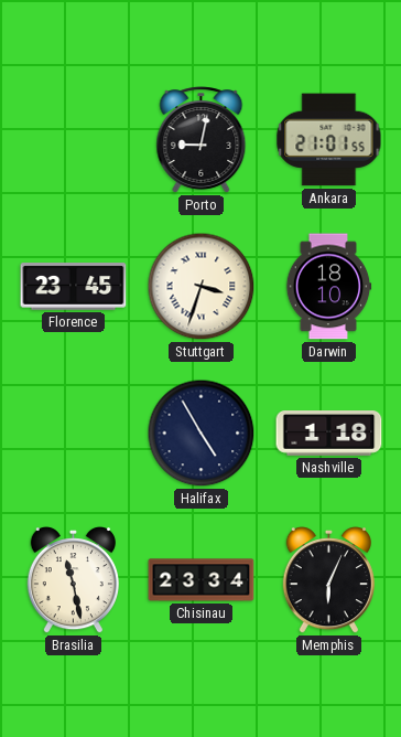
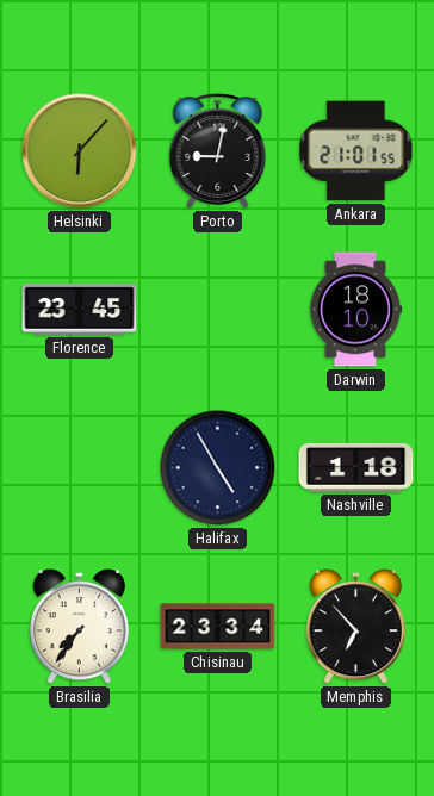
Helsinki: none -> 6:07
Stuttgart: 3:33 -> none
Brasilia: 11:28 -> 7:36
Memphis: 6:04 -> 6:53
